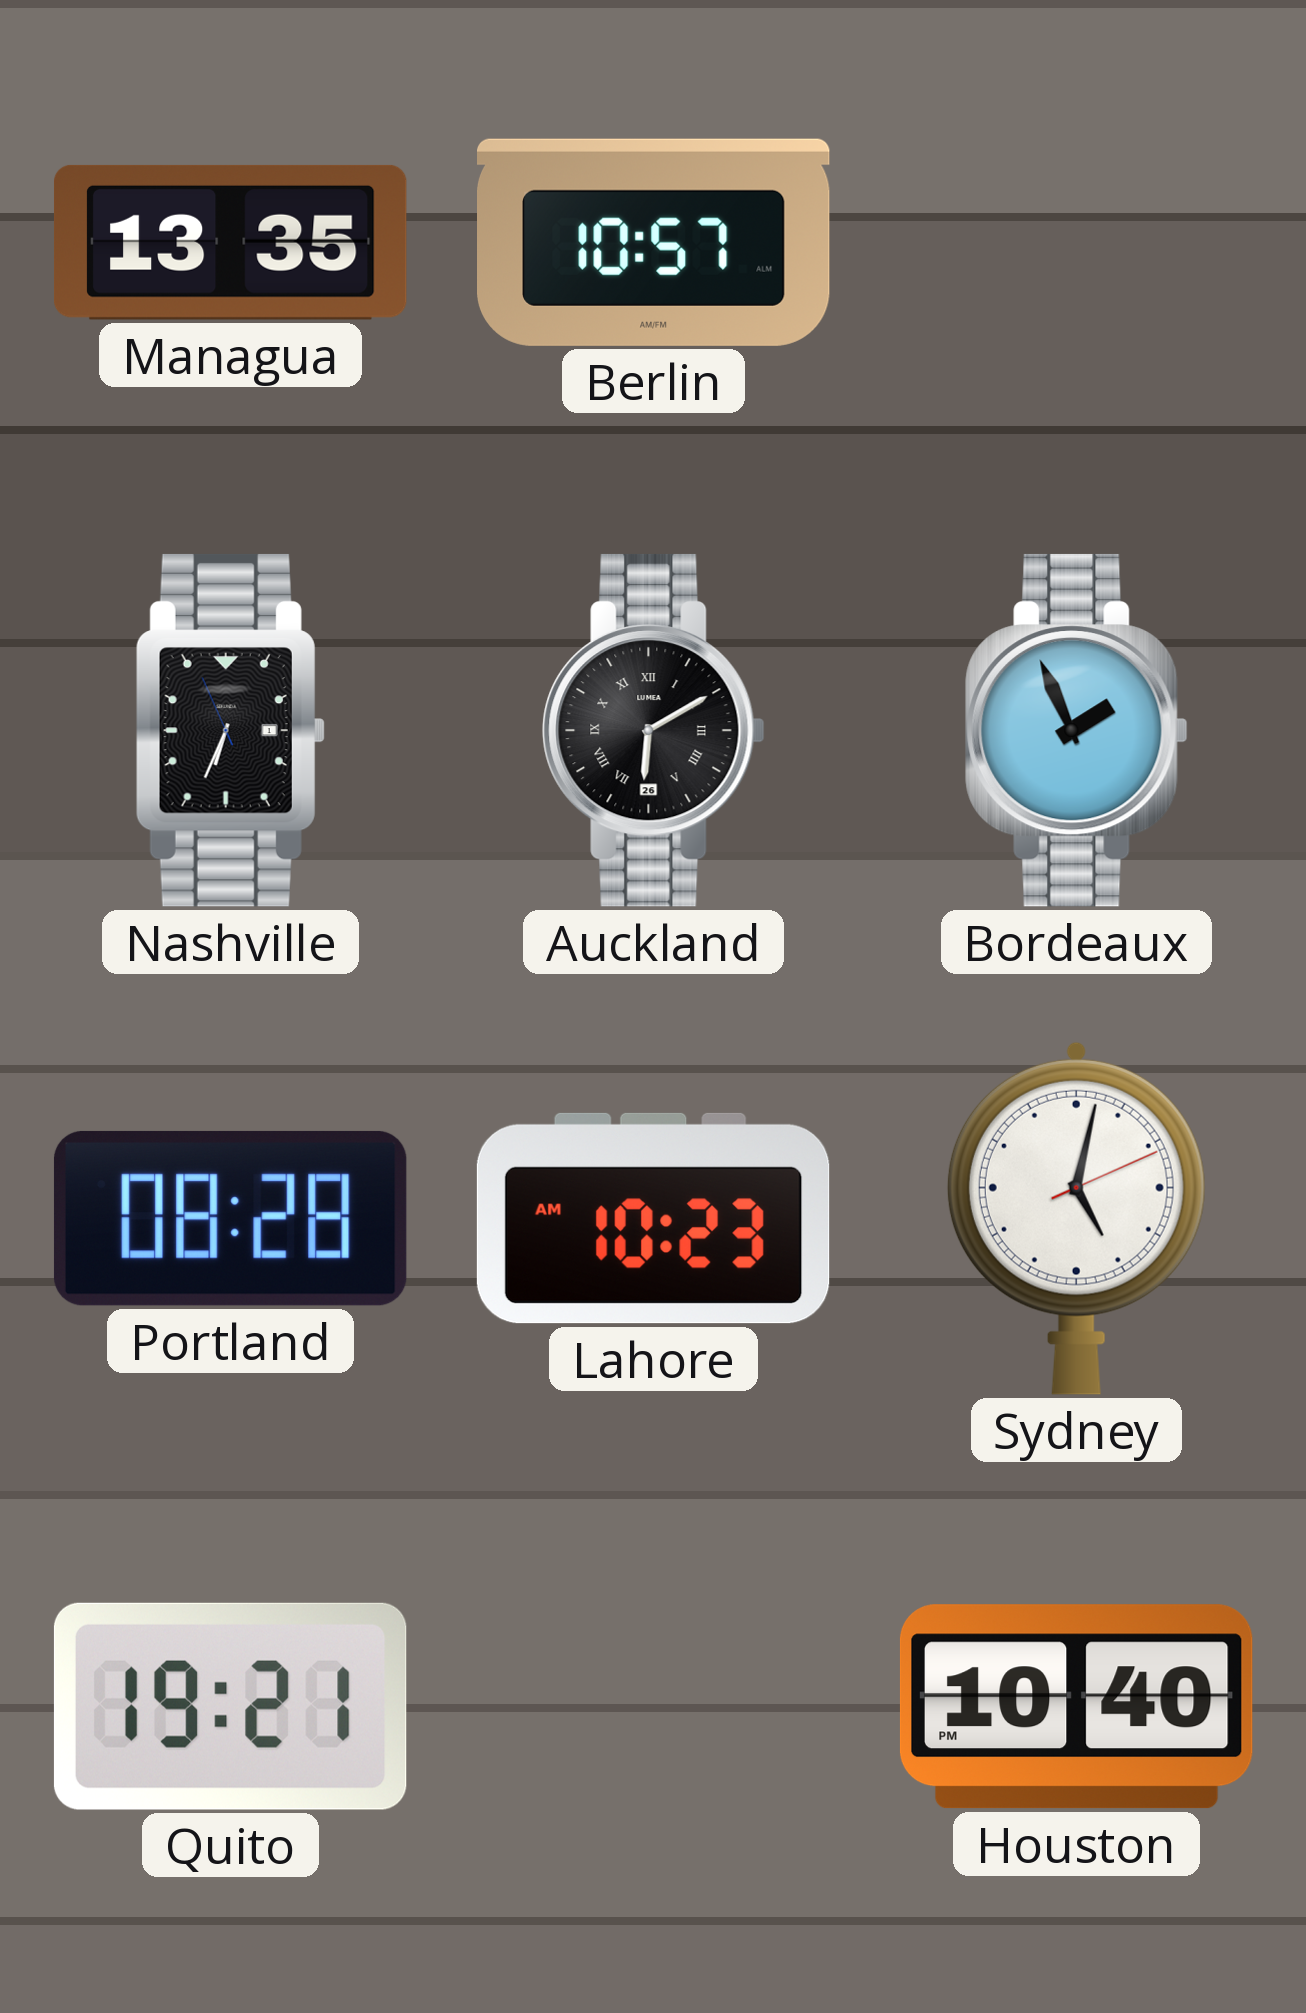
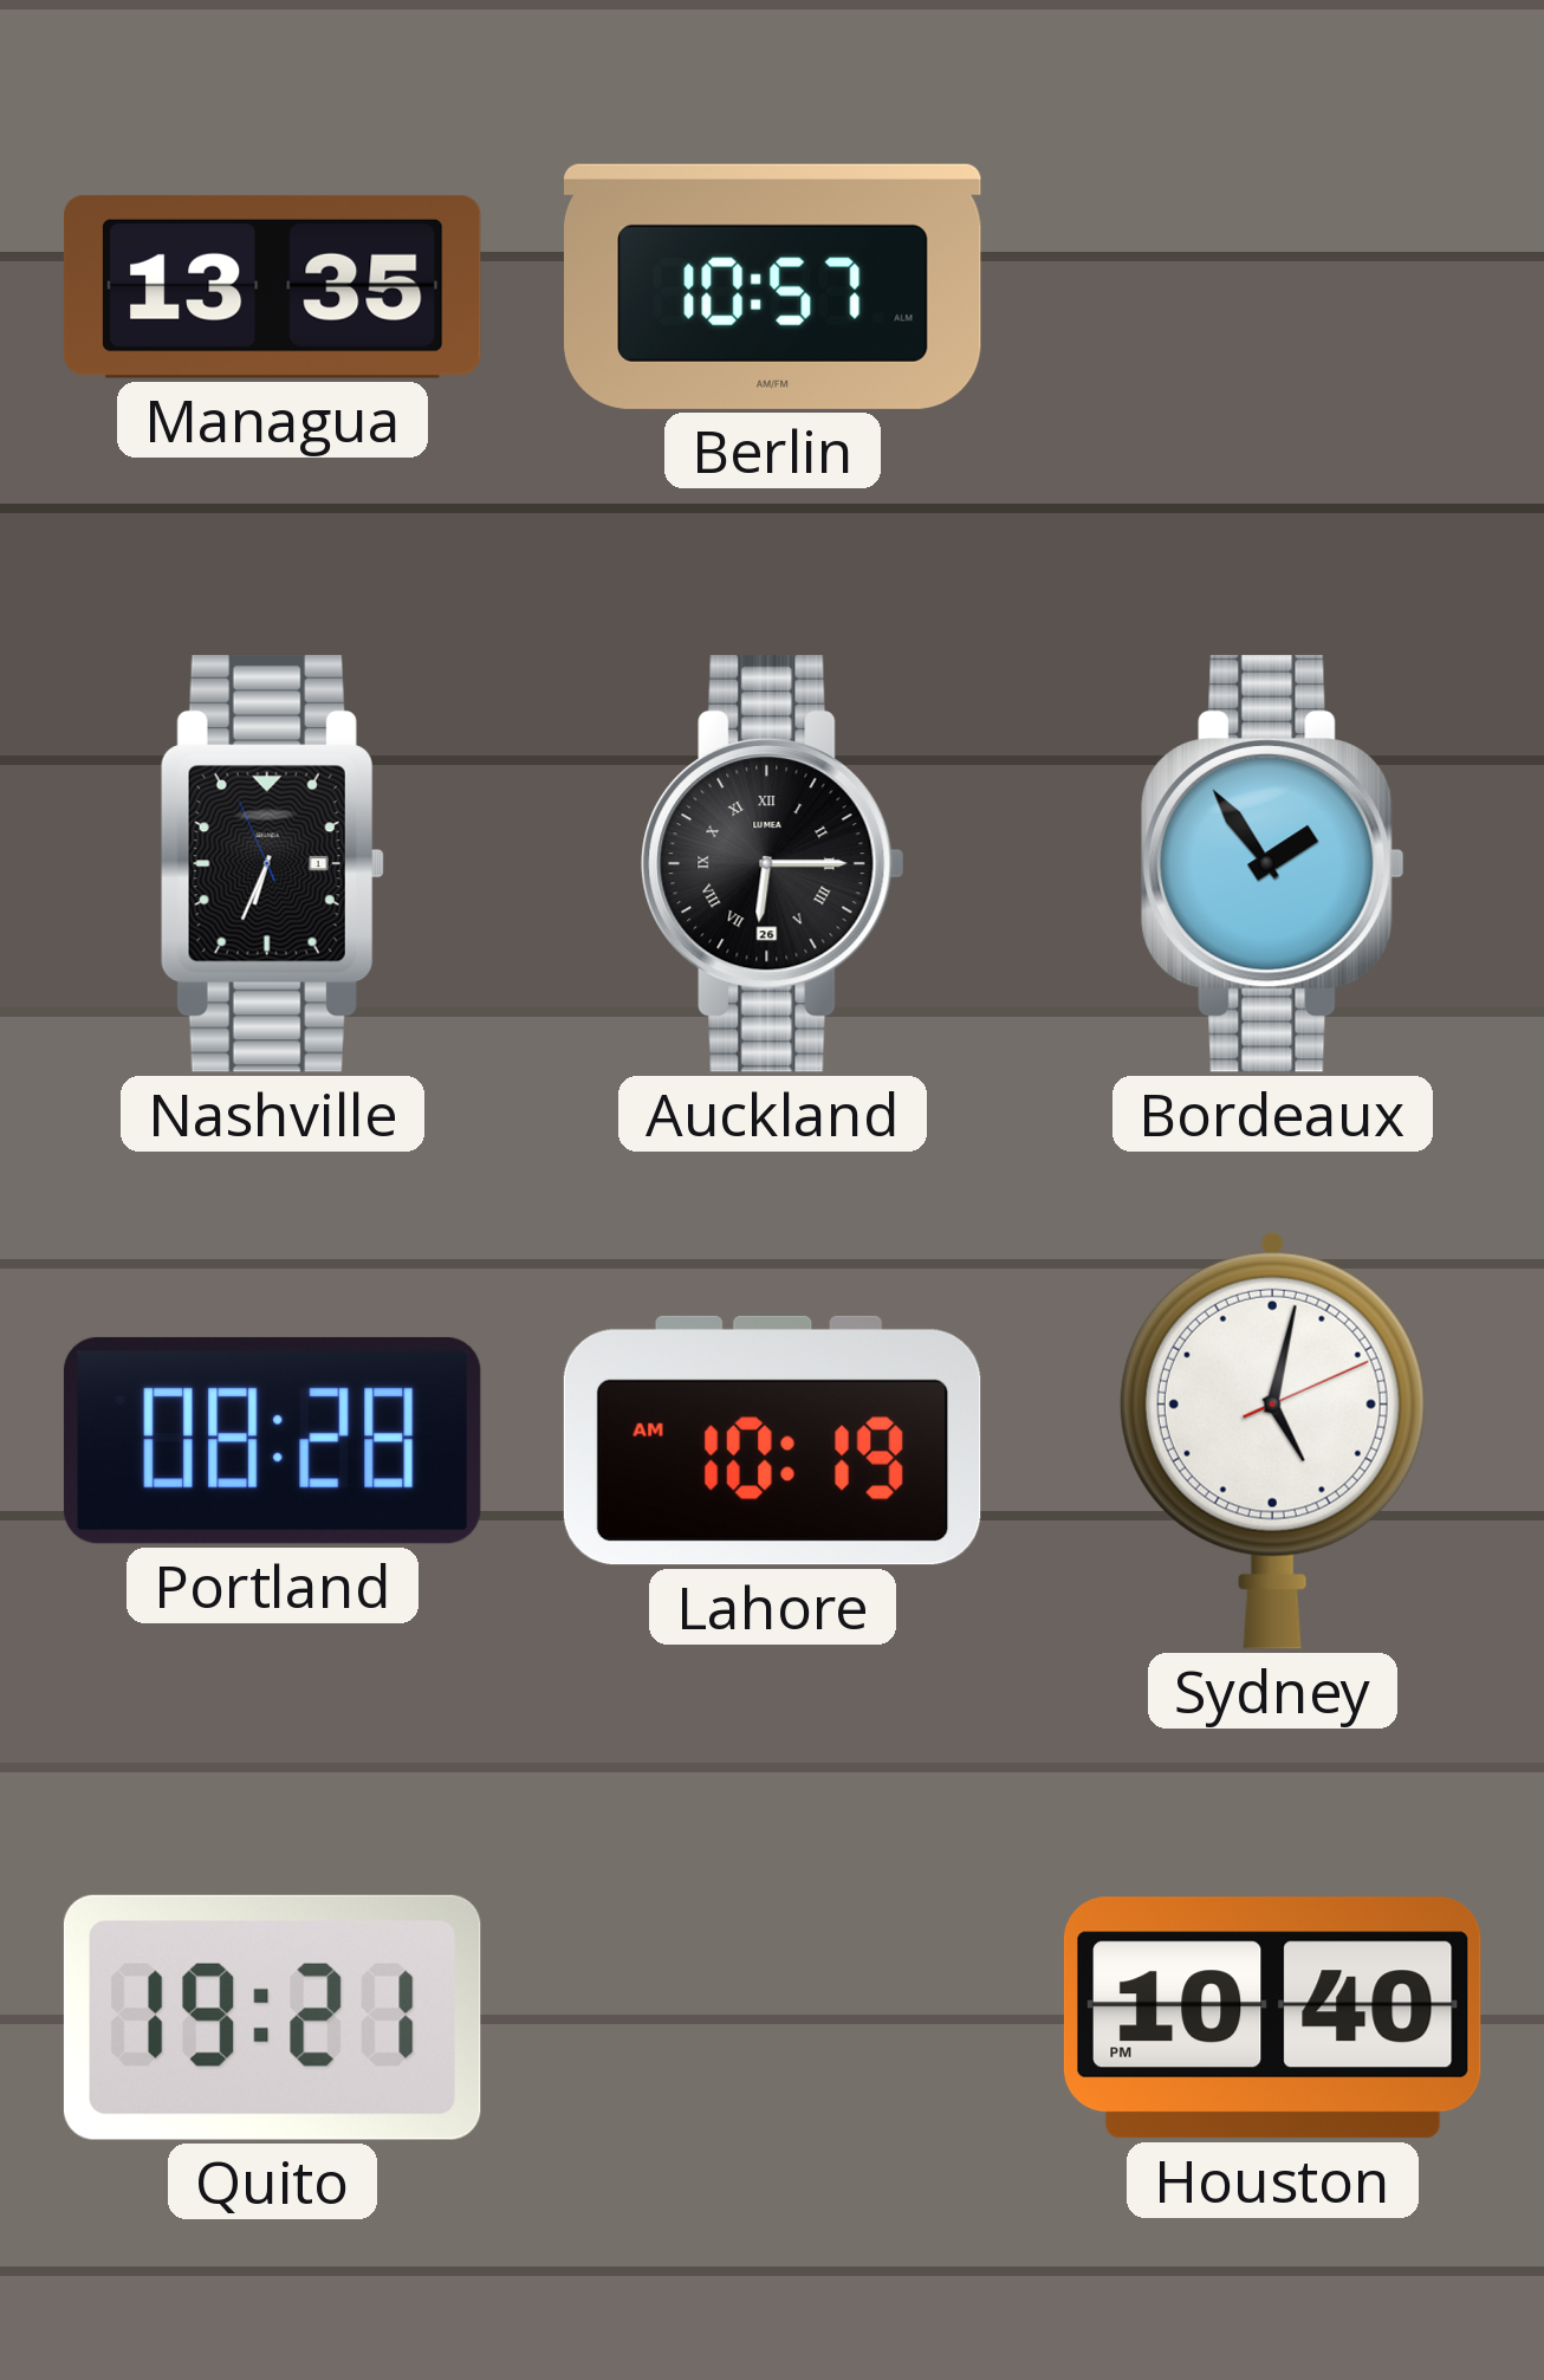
Auckland: 6:10 -> 6:15
Bordeaux: 1:56 -> 1:54
Lahore: 10:23 -> 10:19
